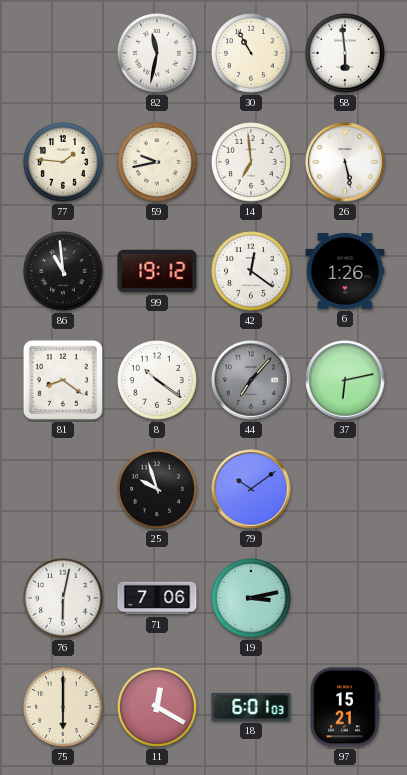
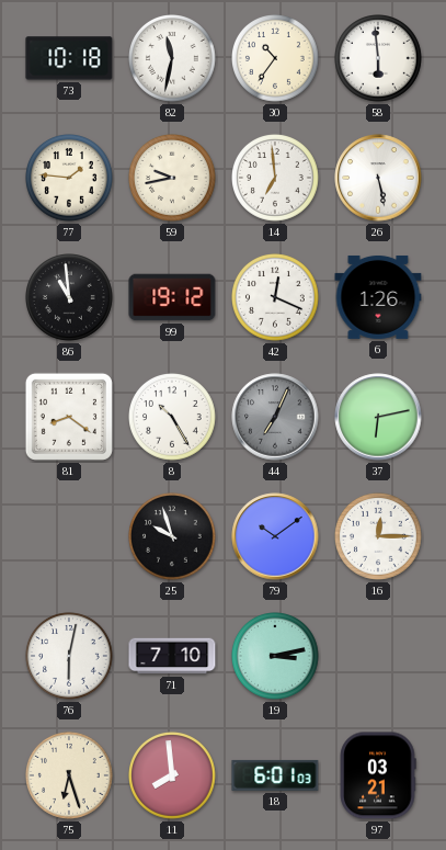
73: none -> 10:18
30: 10:55 -> 10:36
42: 12:21 -> 12:19
8: 10:21 -> 10:25
44: 7:07 -> 7:04
16: none -> 12:15
71: 7:06 -> 7:10
75: 6:00 -> 6:27
11: 12:20 -> 7:59
97: 15:21 -> 03:21
